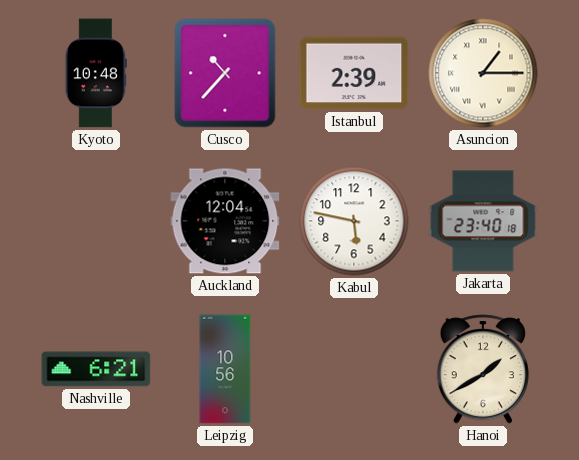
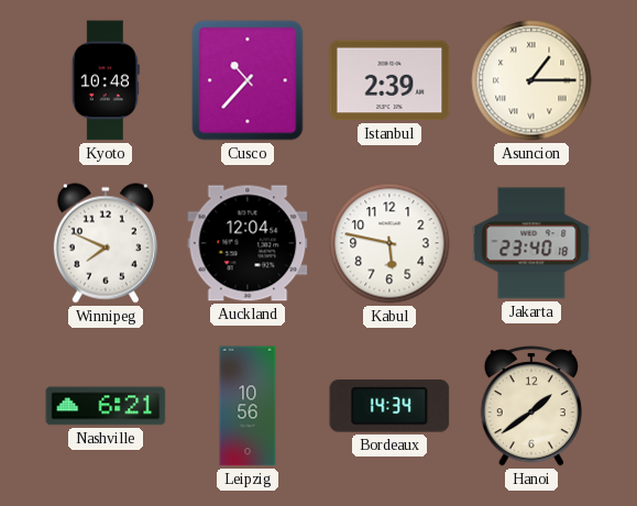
Winnipeg: none -> 7:49
Bordeaux: none -> 14:34
Hanoi: 1:40 -> 1:39
